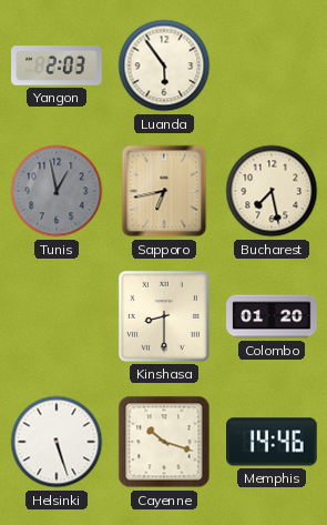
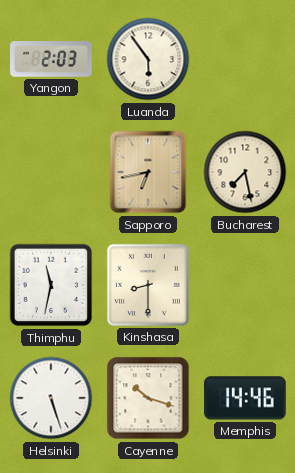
Tunis: 12:58 -> none
Thimphu: none -> 11:32
Colombo: 01:20 -> none
